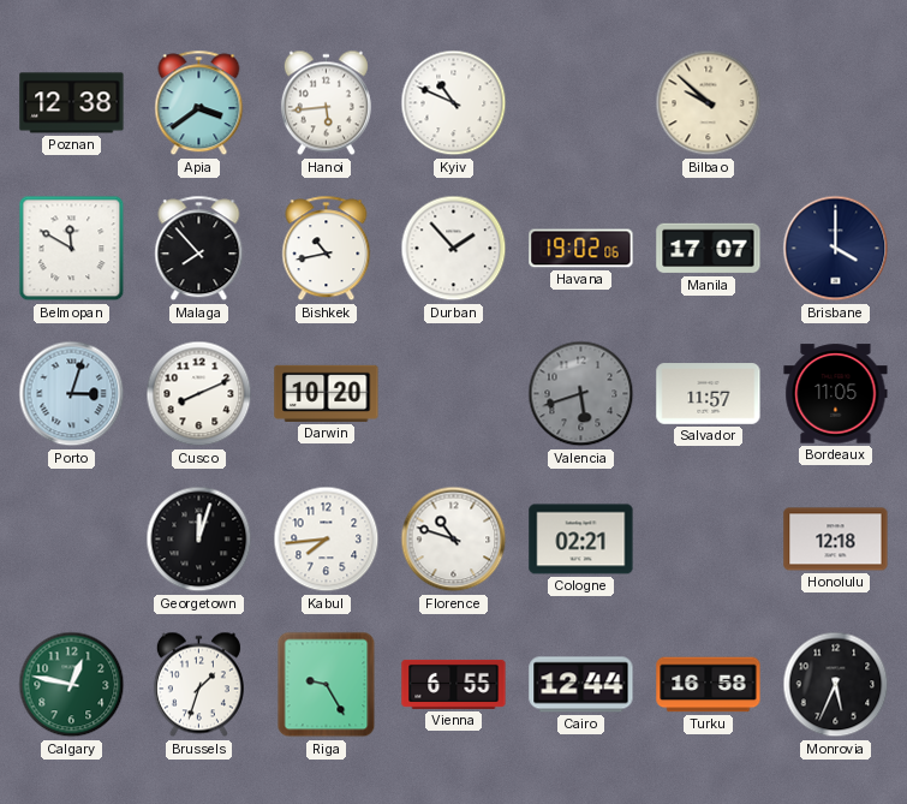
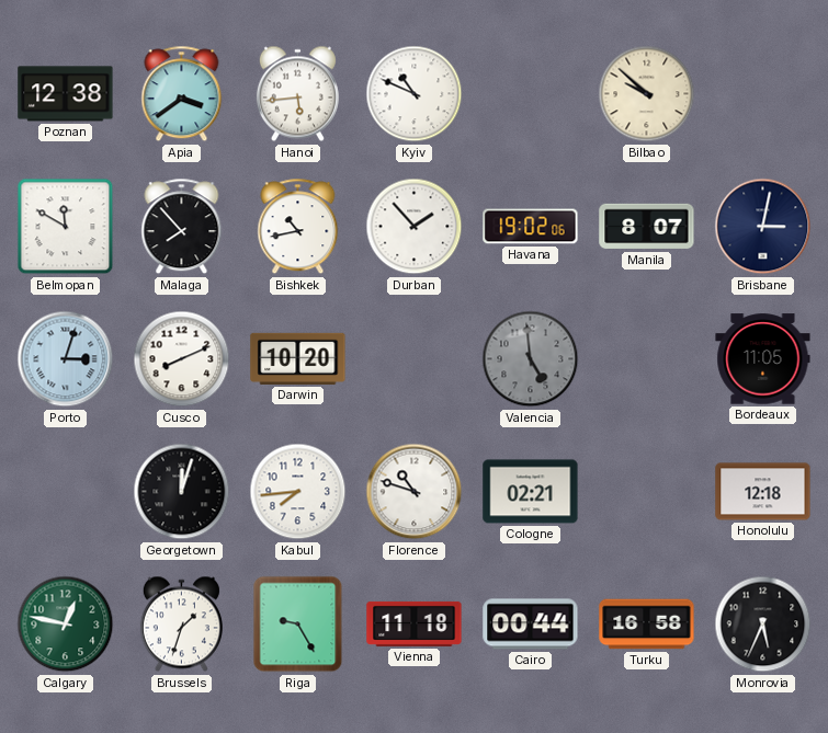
Manila: 17:07 -> 8:07
Brisbane: 4:00 -> 3:02
Valencia: 5:42 -> 4:59
Salvador: 11:57 -> none
Vienna: 6:55 -> 11:18
Cairo: 12:44 -> 00:44
